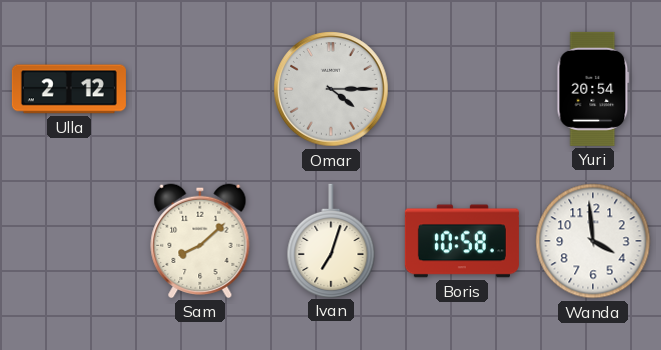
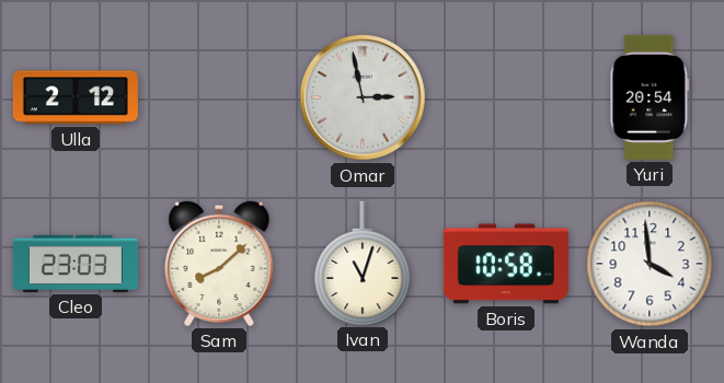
Omar: 4:15 -> 2:58
Cleo: none -> 23:03
Ivan: 7:03 -> 11:03
